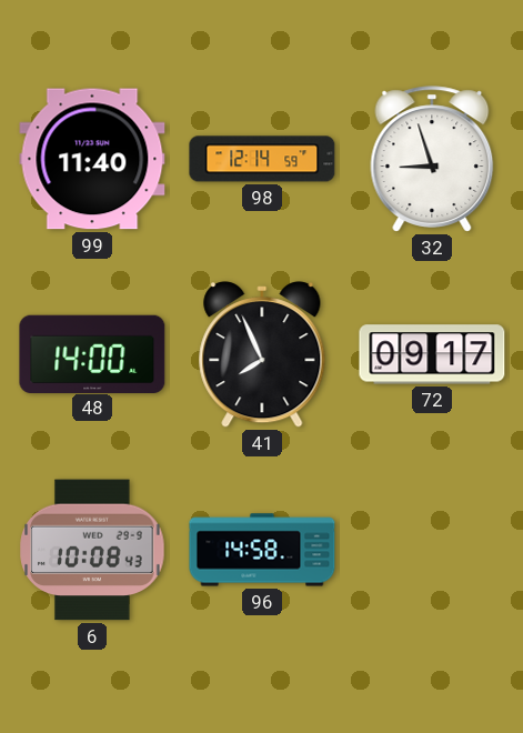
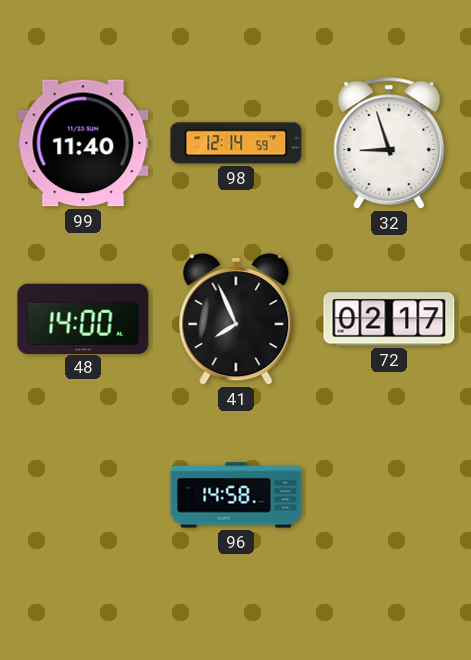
72: 09:17 -> 02:17
6: 10:08 -> none
